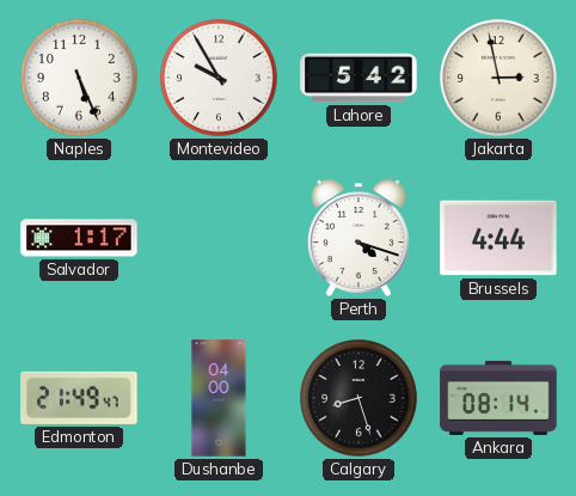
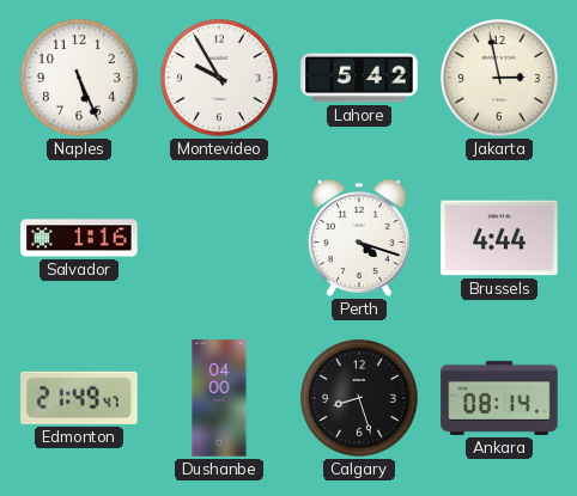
Salvador: 1:17 -> 1:16
